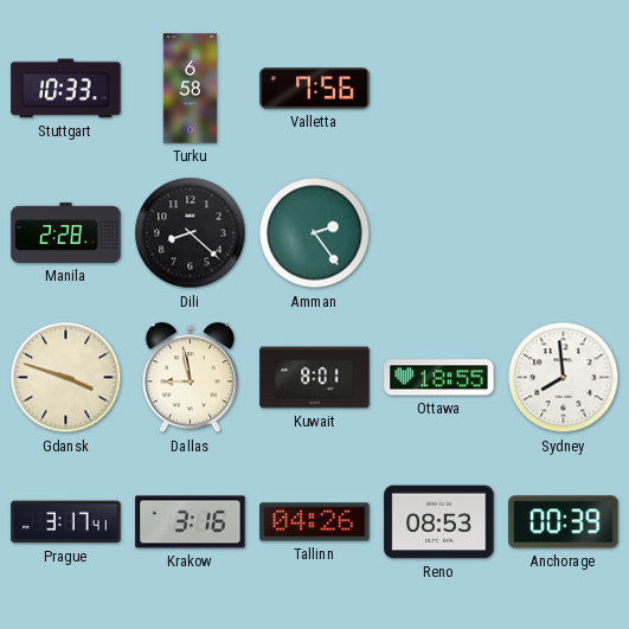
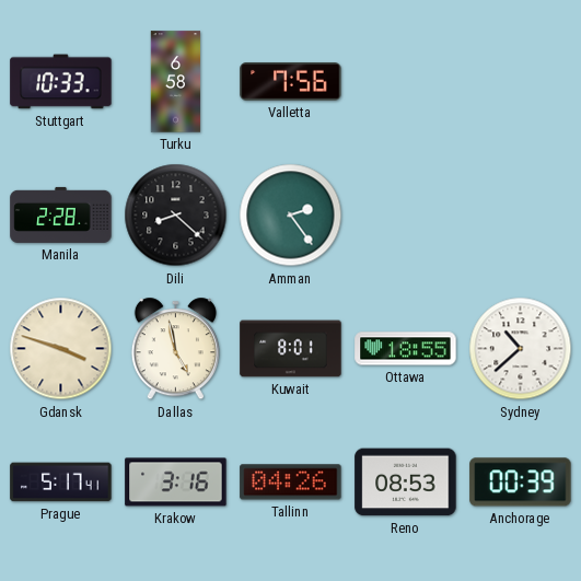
Dallas: 8:58 -> 4:58
Sydney: 7:59 -> 10:38
Prague: 3:17 -> 5:17
